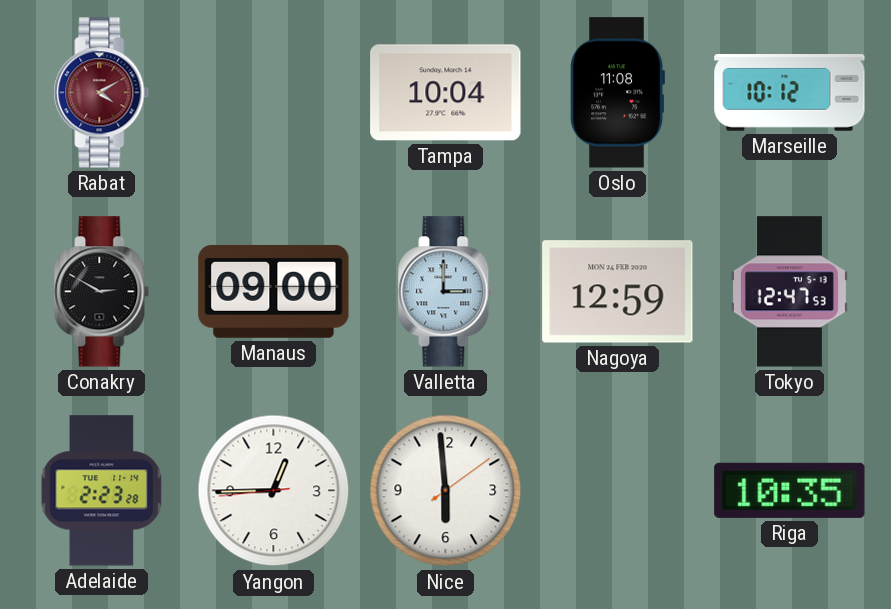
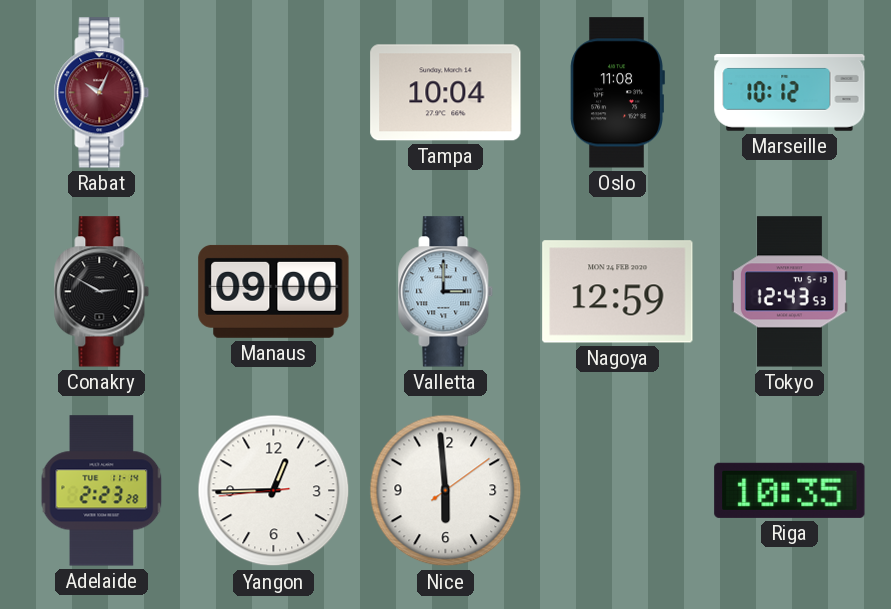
Rabat: 4:10 -> 10:04
Tokyo: 12:47 -> 12:43
